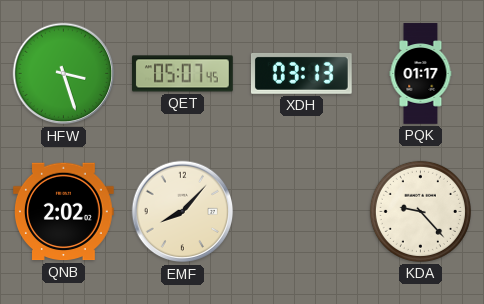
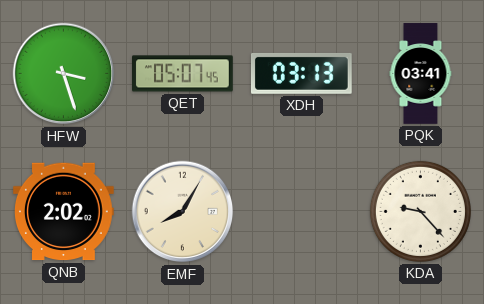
PQK: 01:17 -> 03:41
EMF: 8:07 -> 8:05
